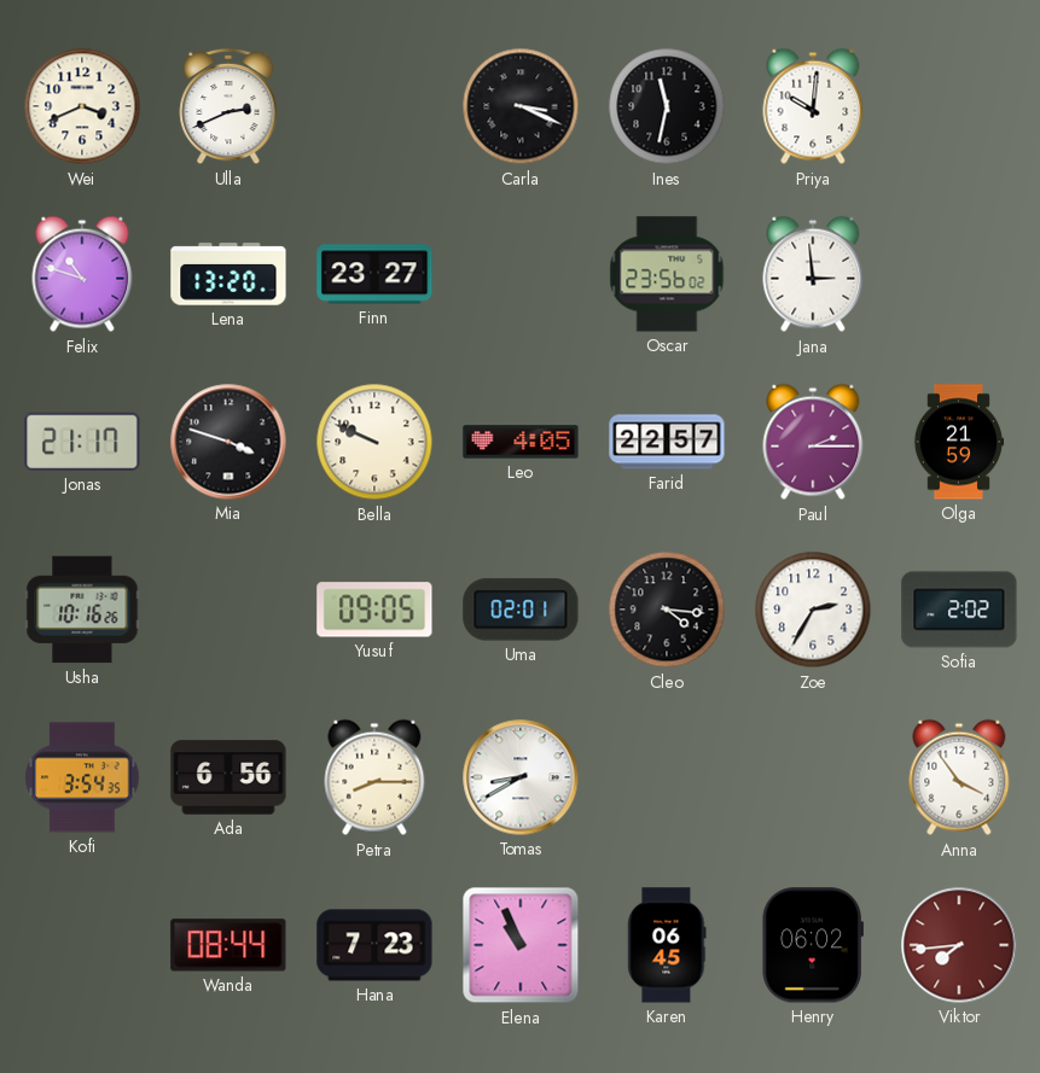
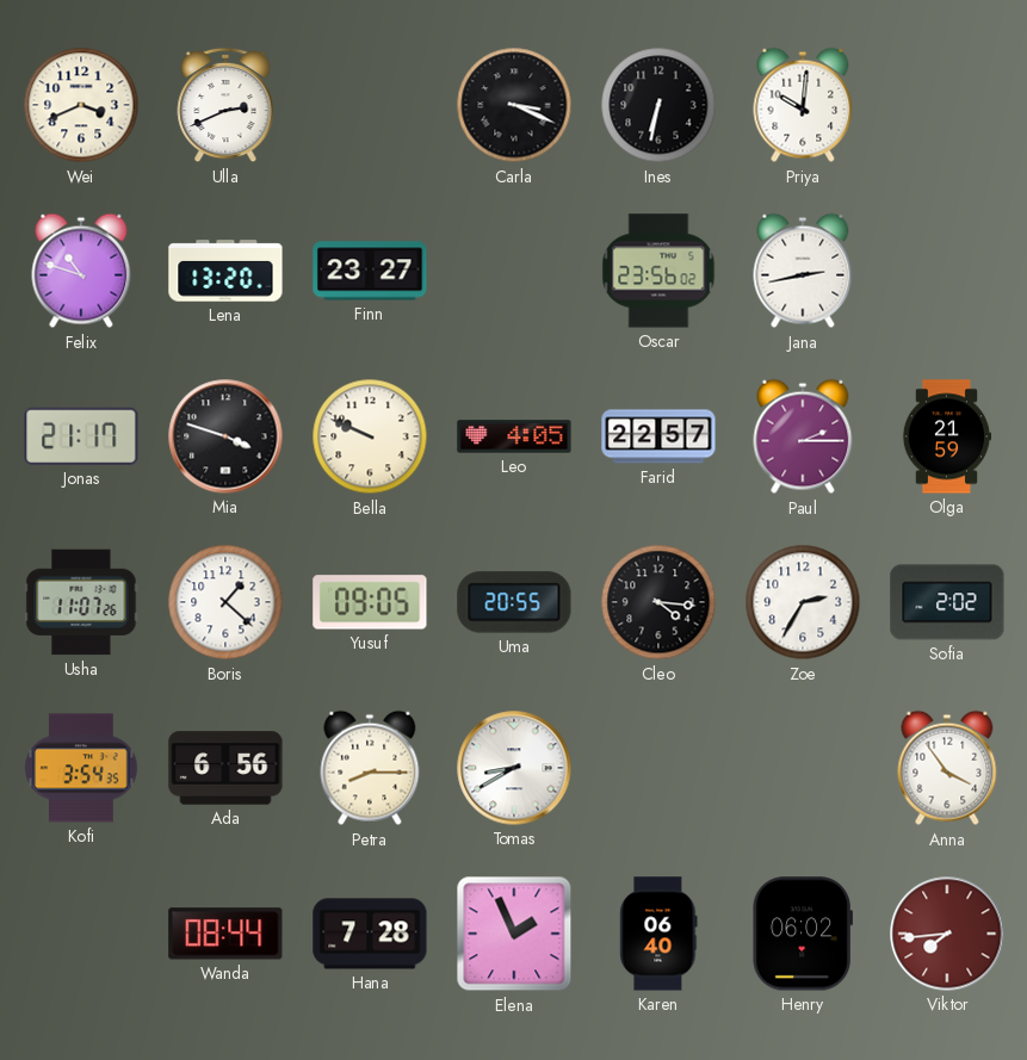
Ines: 11:32 -> 6:32
Jana: 2:59 -> 2:43
Usha: 10:16 -> 11:07
Boris: none -> 1:22
Uma: 02:01 -> 20:55
Hana: 7:23 -> 7:28
Elena: 10:56 -> 1:56
Karen: 06:45 -> 06:40
